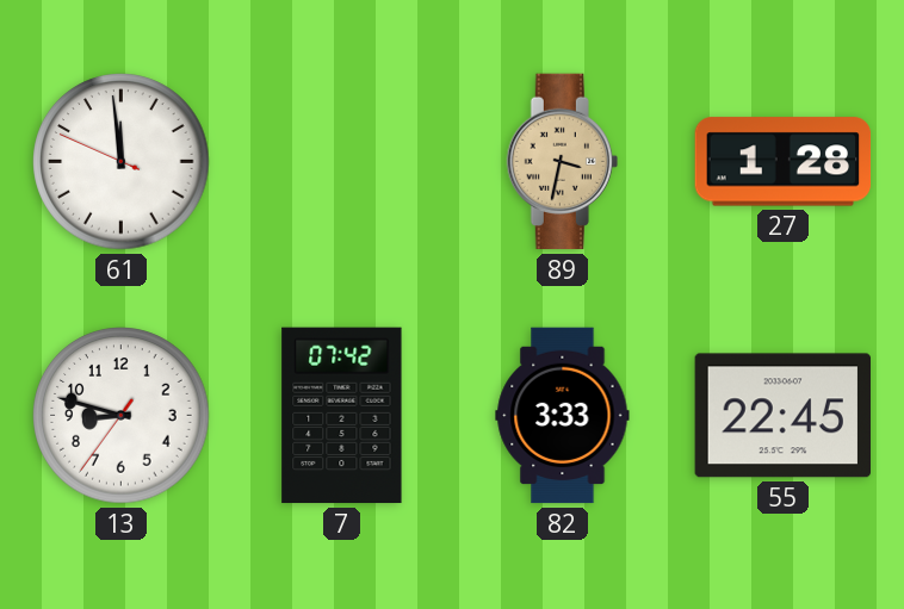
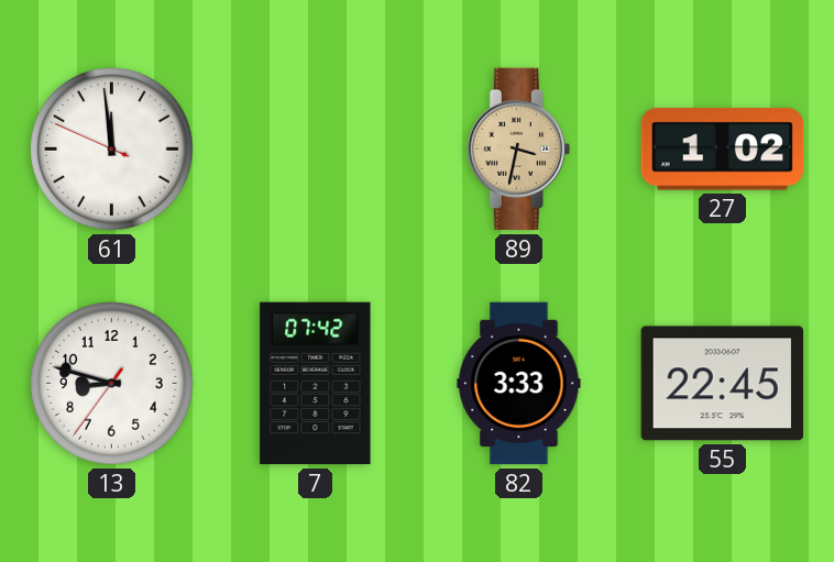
27: 1:28 -> 1:02
